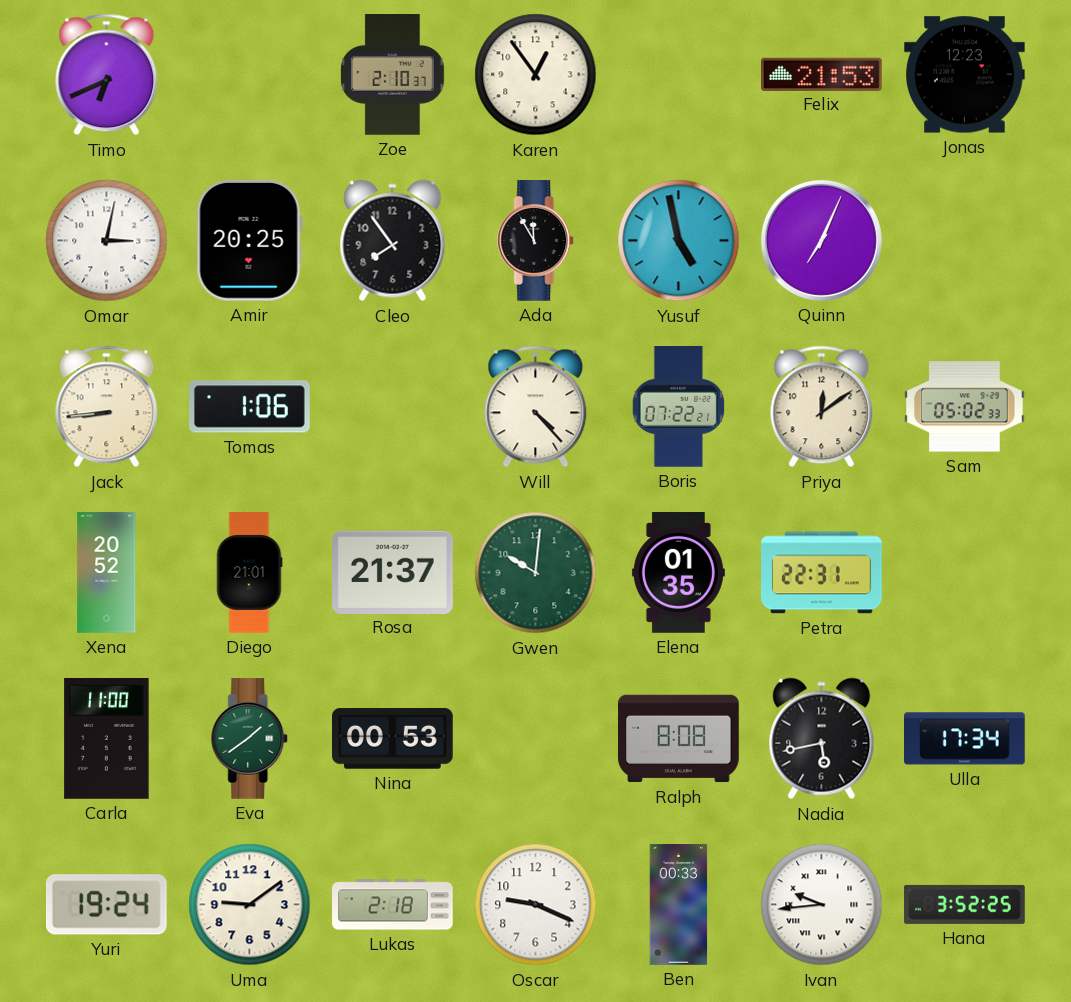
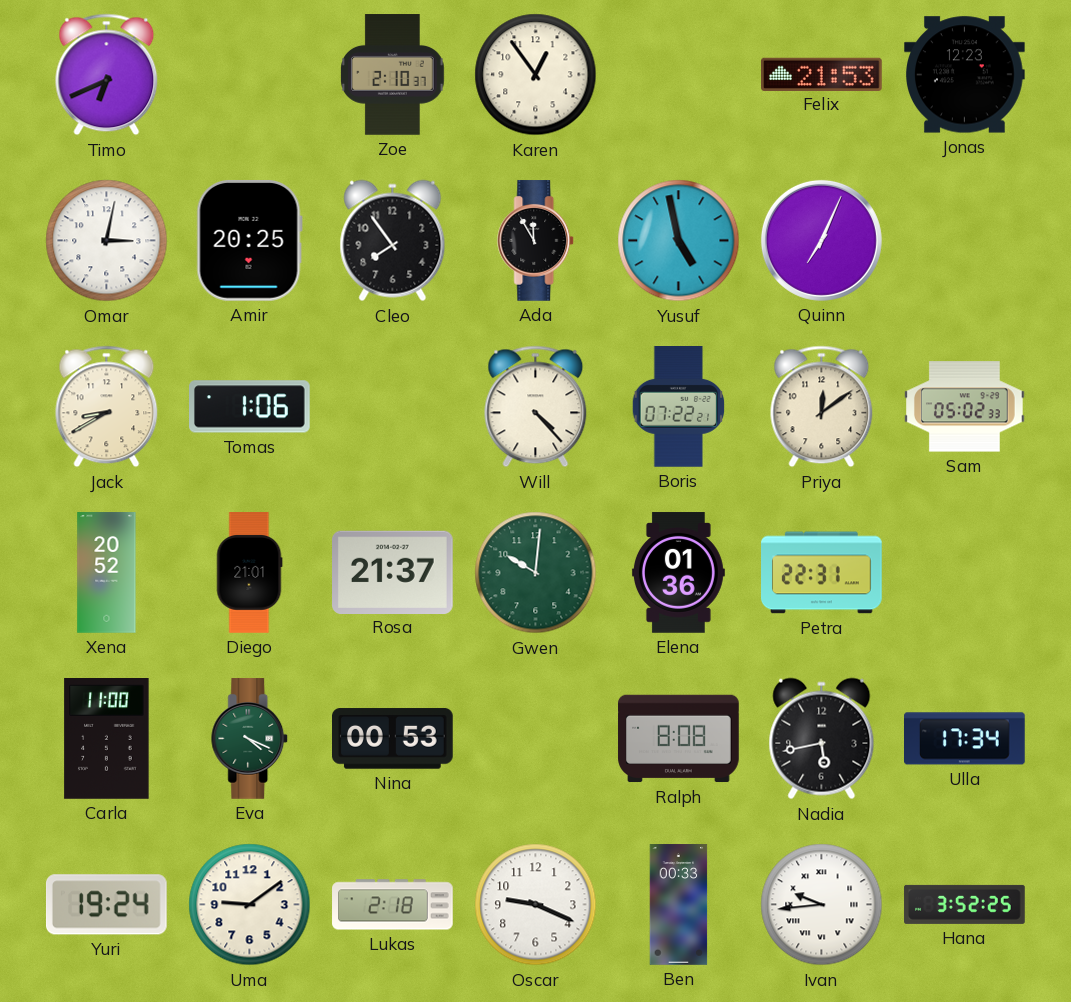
Jack: 8:44 -> 8:40
Elena: 01:35 -> 01:36
Eva: 1:39 -> 4:19
